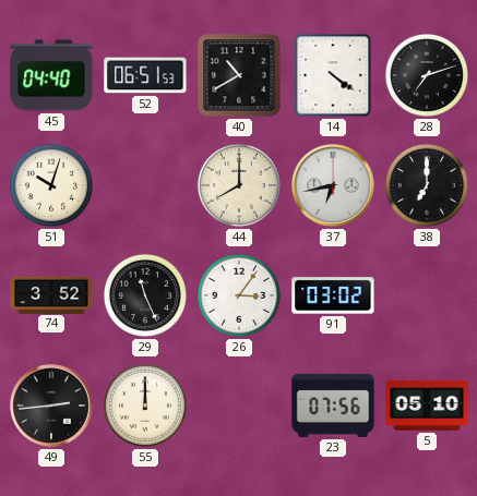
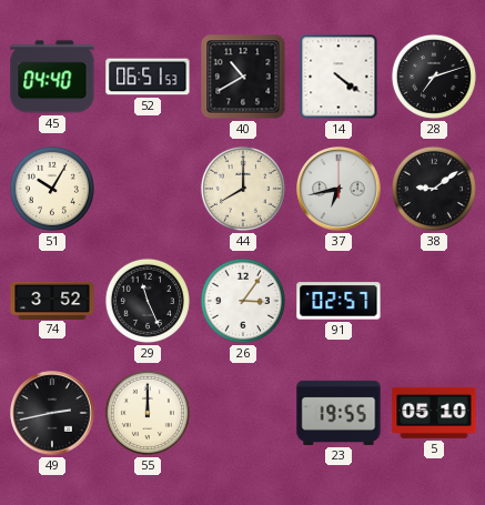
51: 10:03 -> 10:05
38: 7:00 -> 9:09
91: 03:02 -> 02:57
49: 2:44 -> 2:43
23: 07:56 -> 19:55
